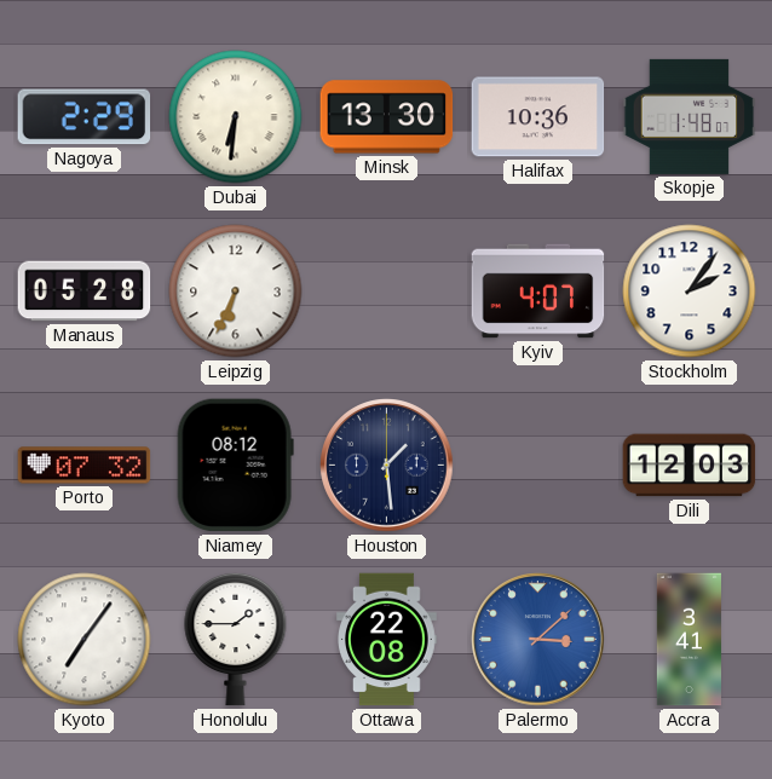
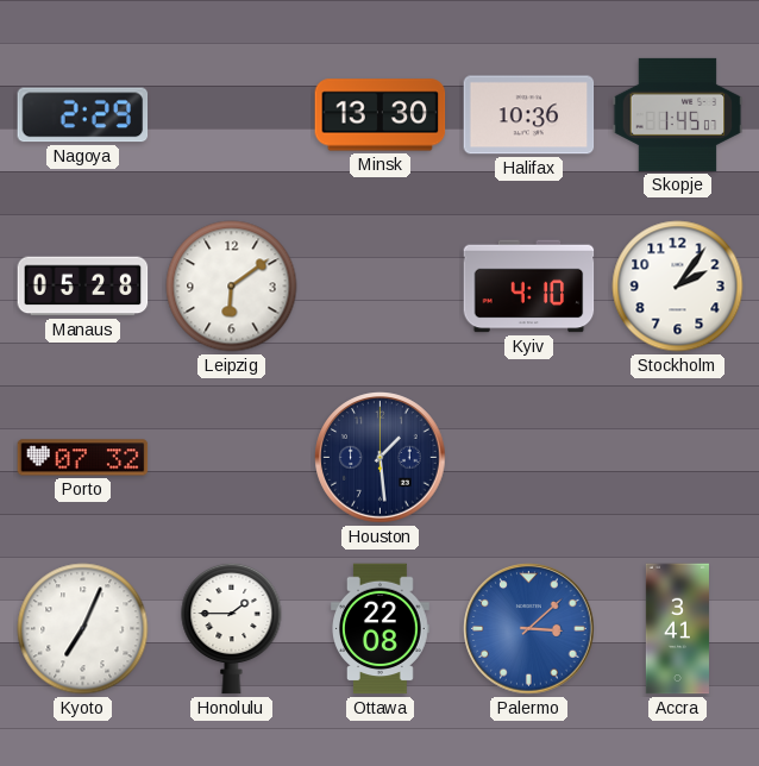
Dubai: 6:31 -> none
Skopje: 1:48 -> 1:45
Leipzig: 6:34 -> 6:09
Kyiv: 4:07 -> 4:10
Niamey: 08:12 -> none
Dili: 12:03 -> none
Kyoto: 7:06 -> 7:04
